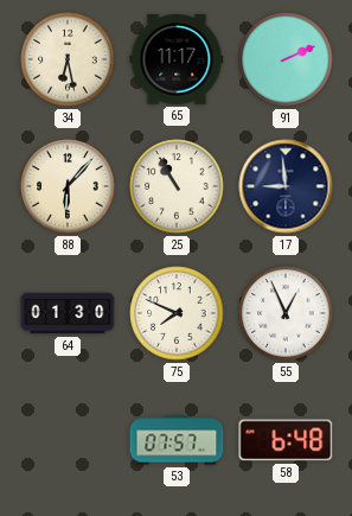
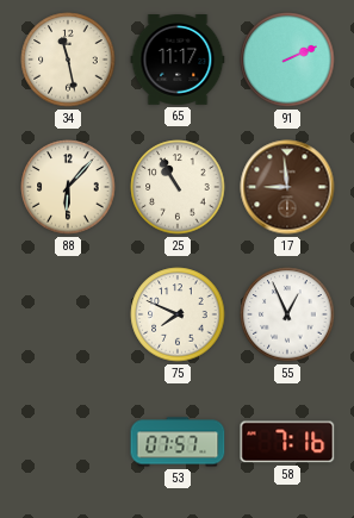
34: 6:28 -> 11:28
17 dial: navy -> brown
64: 01:30 -> none
58: 6:48 -> 7:16
